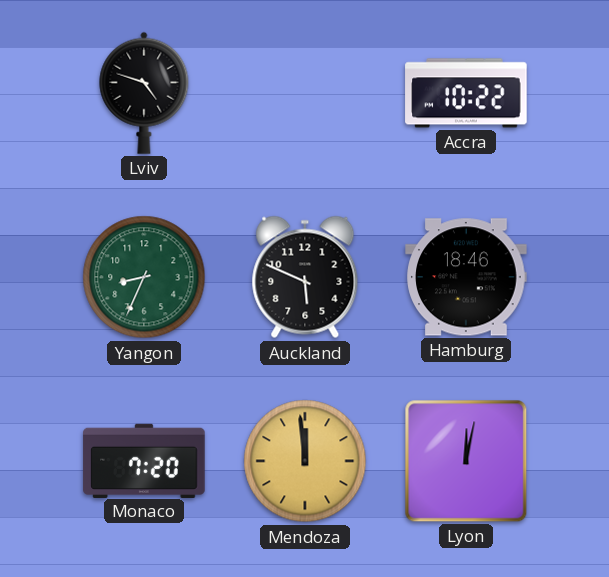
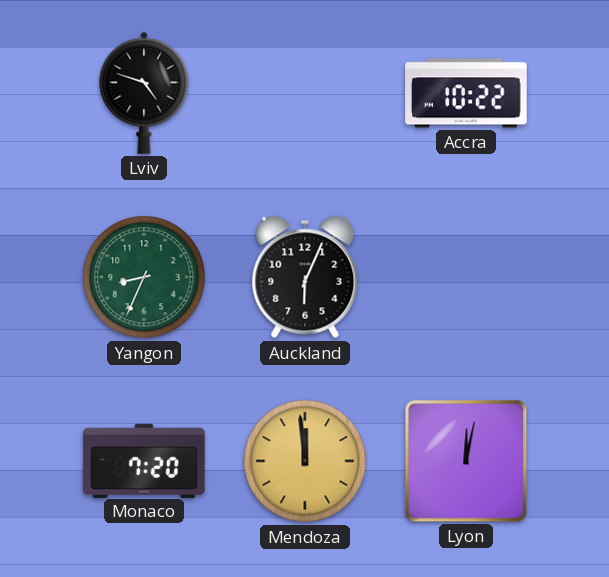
Auckland: 5:49 -> 6:04
Hamburg: 18:46 -> none
